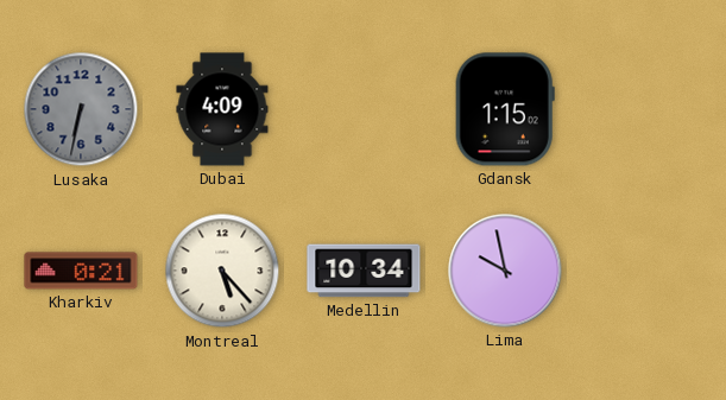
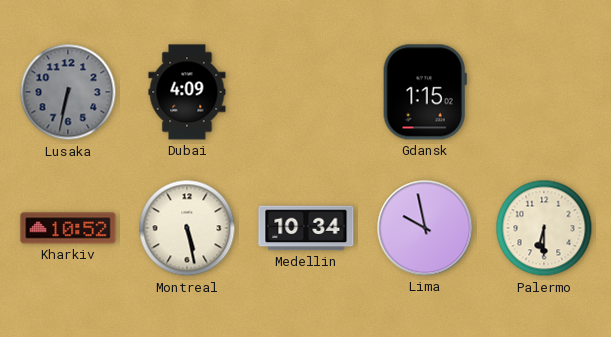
Kharkiv: 0:21 -> 10:52
Montreal: 5:23 -> 5:28
Palermo: none -> 6:30
